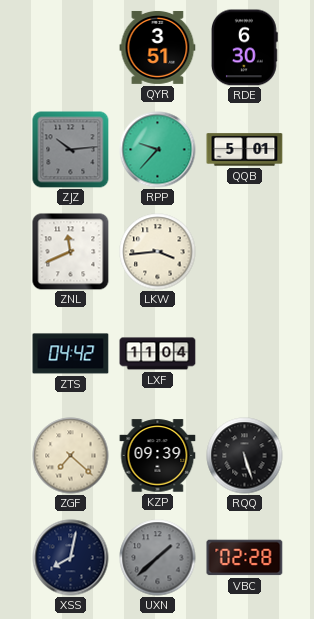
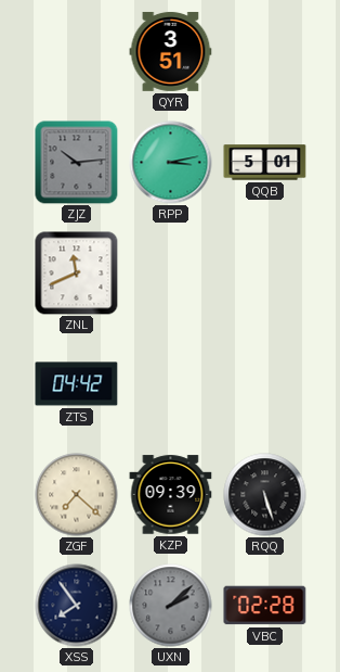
RDE: 6:30 -> none
RPP: 9:37 -> 3:13
LKW: 3:44 -> none
LXF: 11:04 -> none
XSS: 8:02 -> 7:54
UXN: 1:38 -> 2:08
